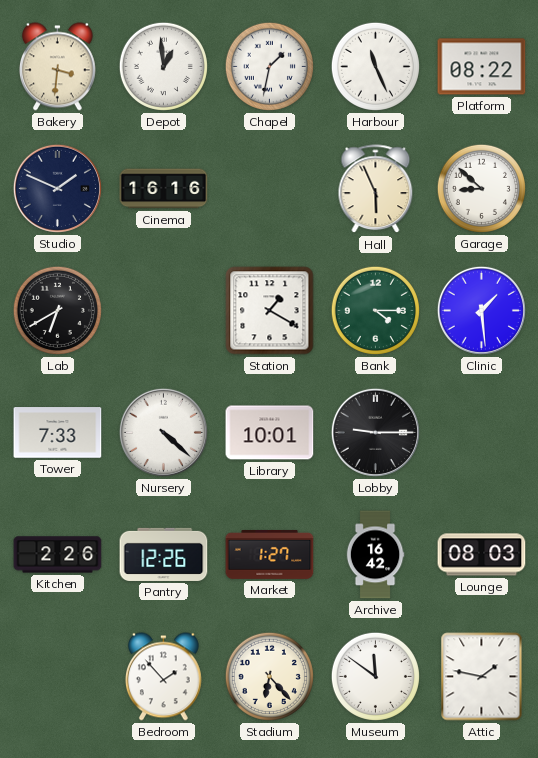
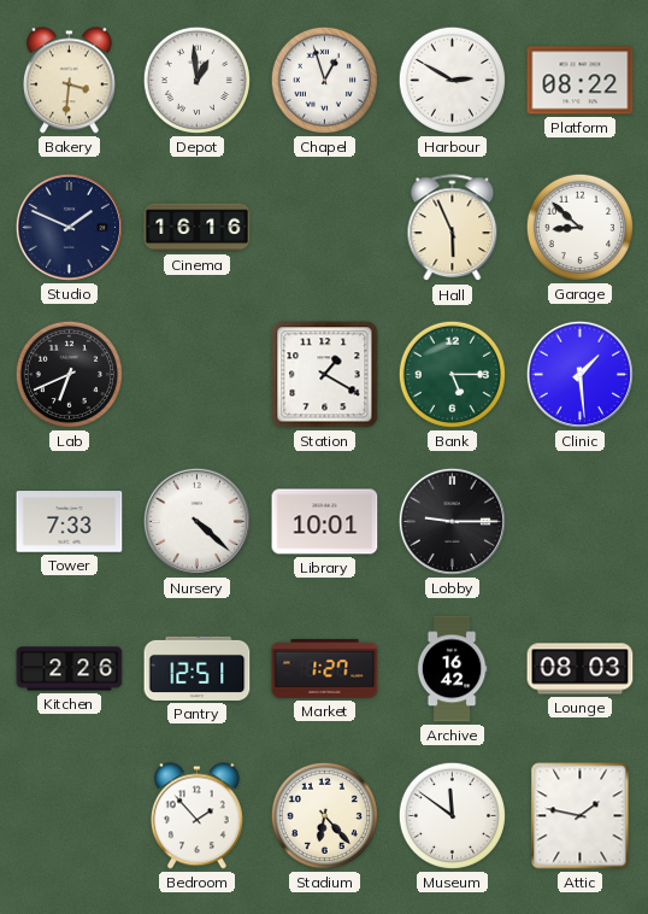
Chapel: 1:32 -> 12:57
Harbour: 11:26 -> 2:50
Lab: 6:40 -> 6:41
Bank: 4:15 -> 5:15
Pantry: 12:26 -> 12:51
